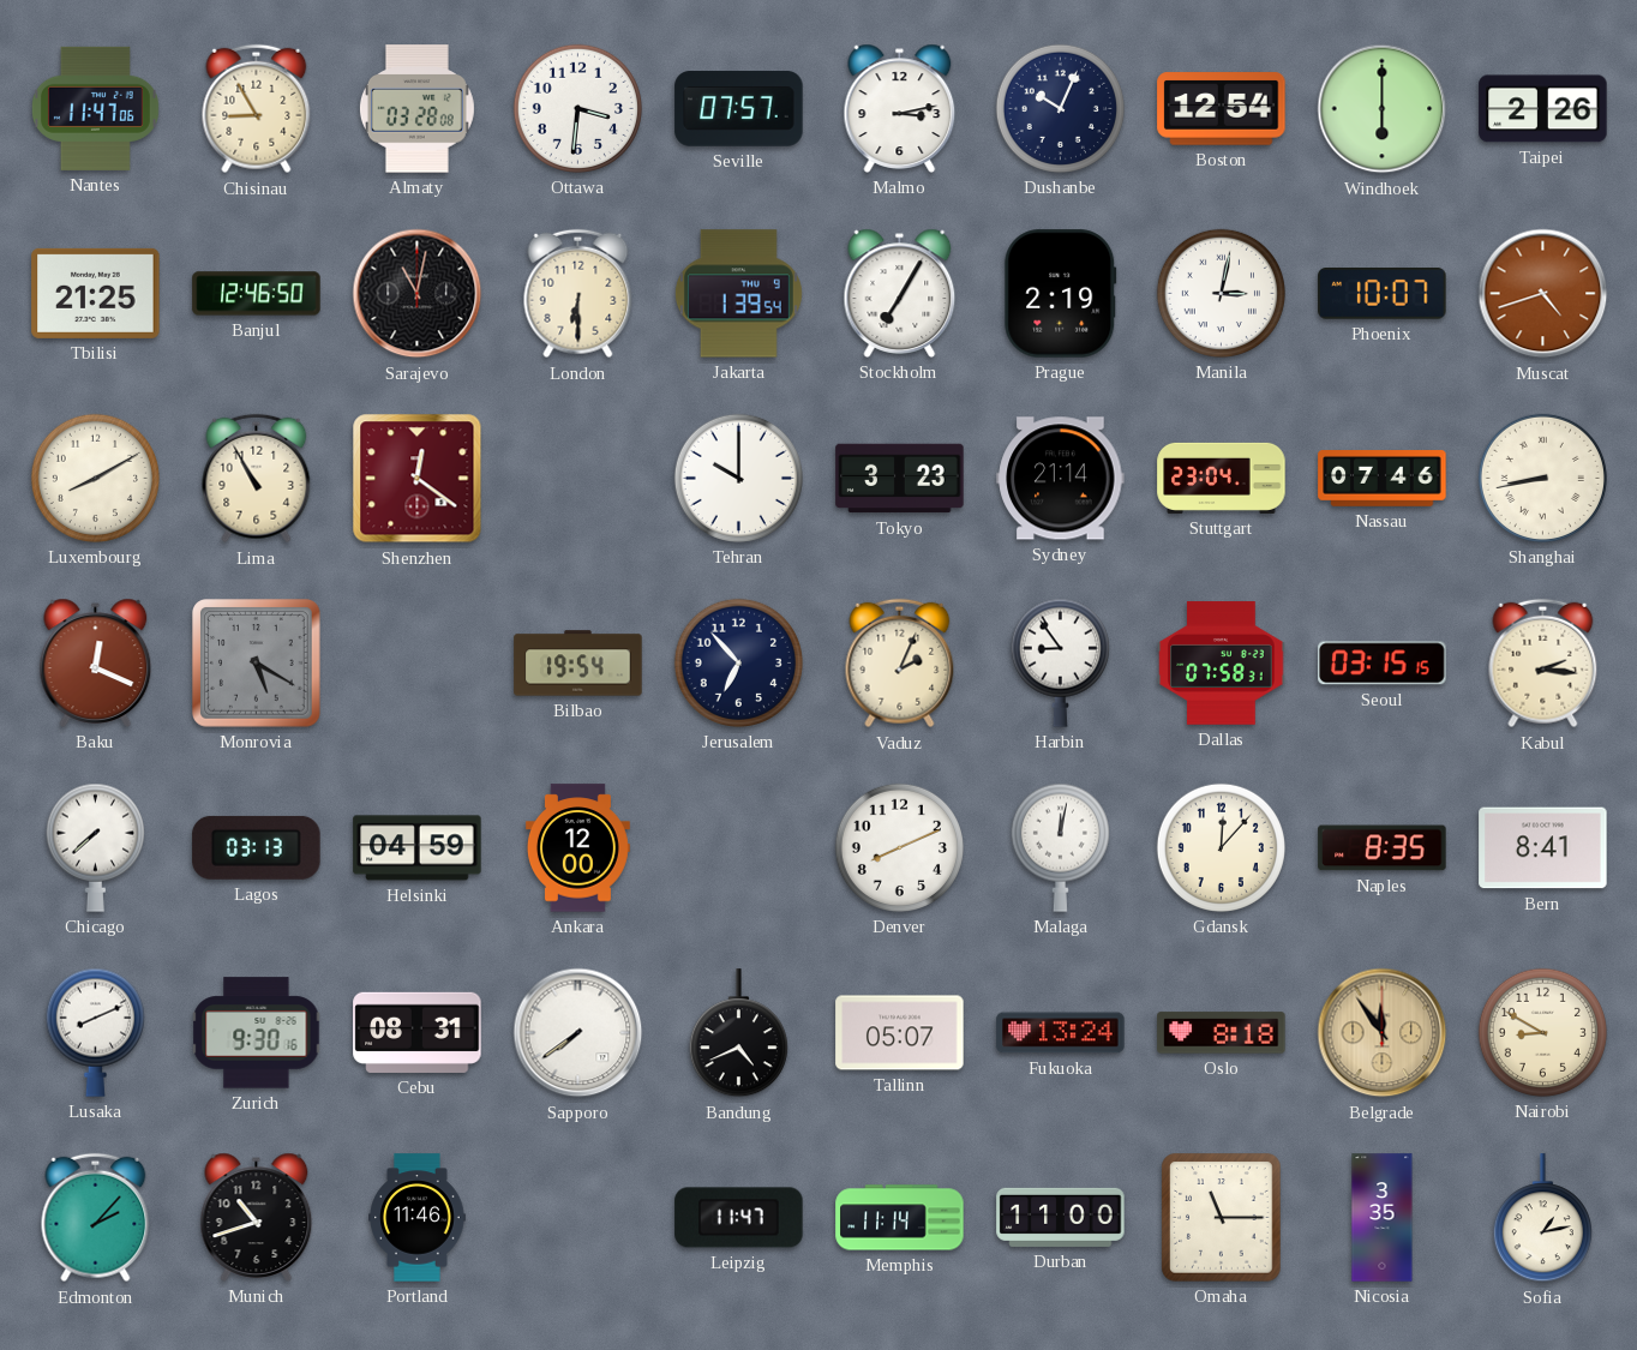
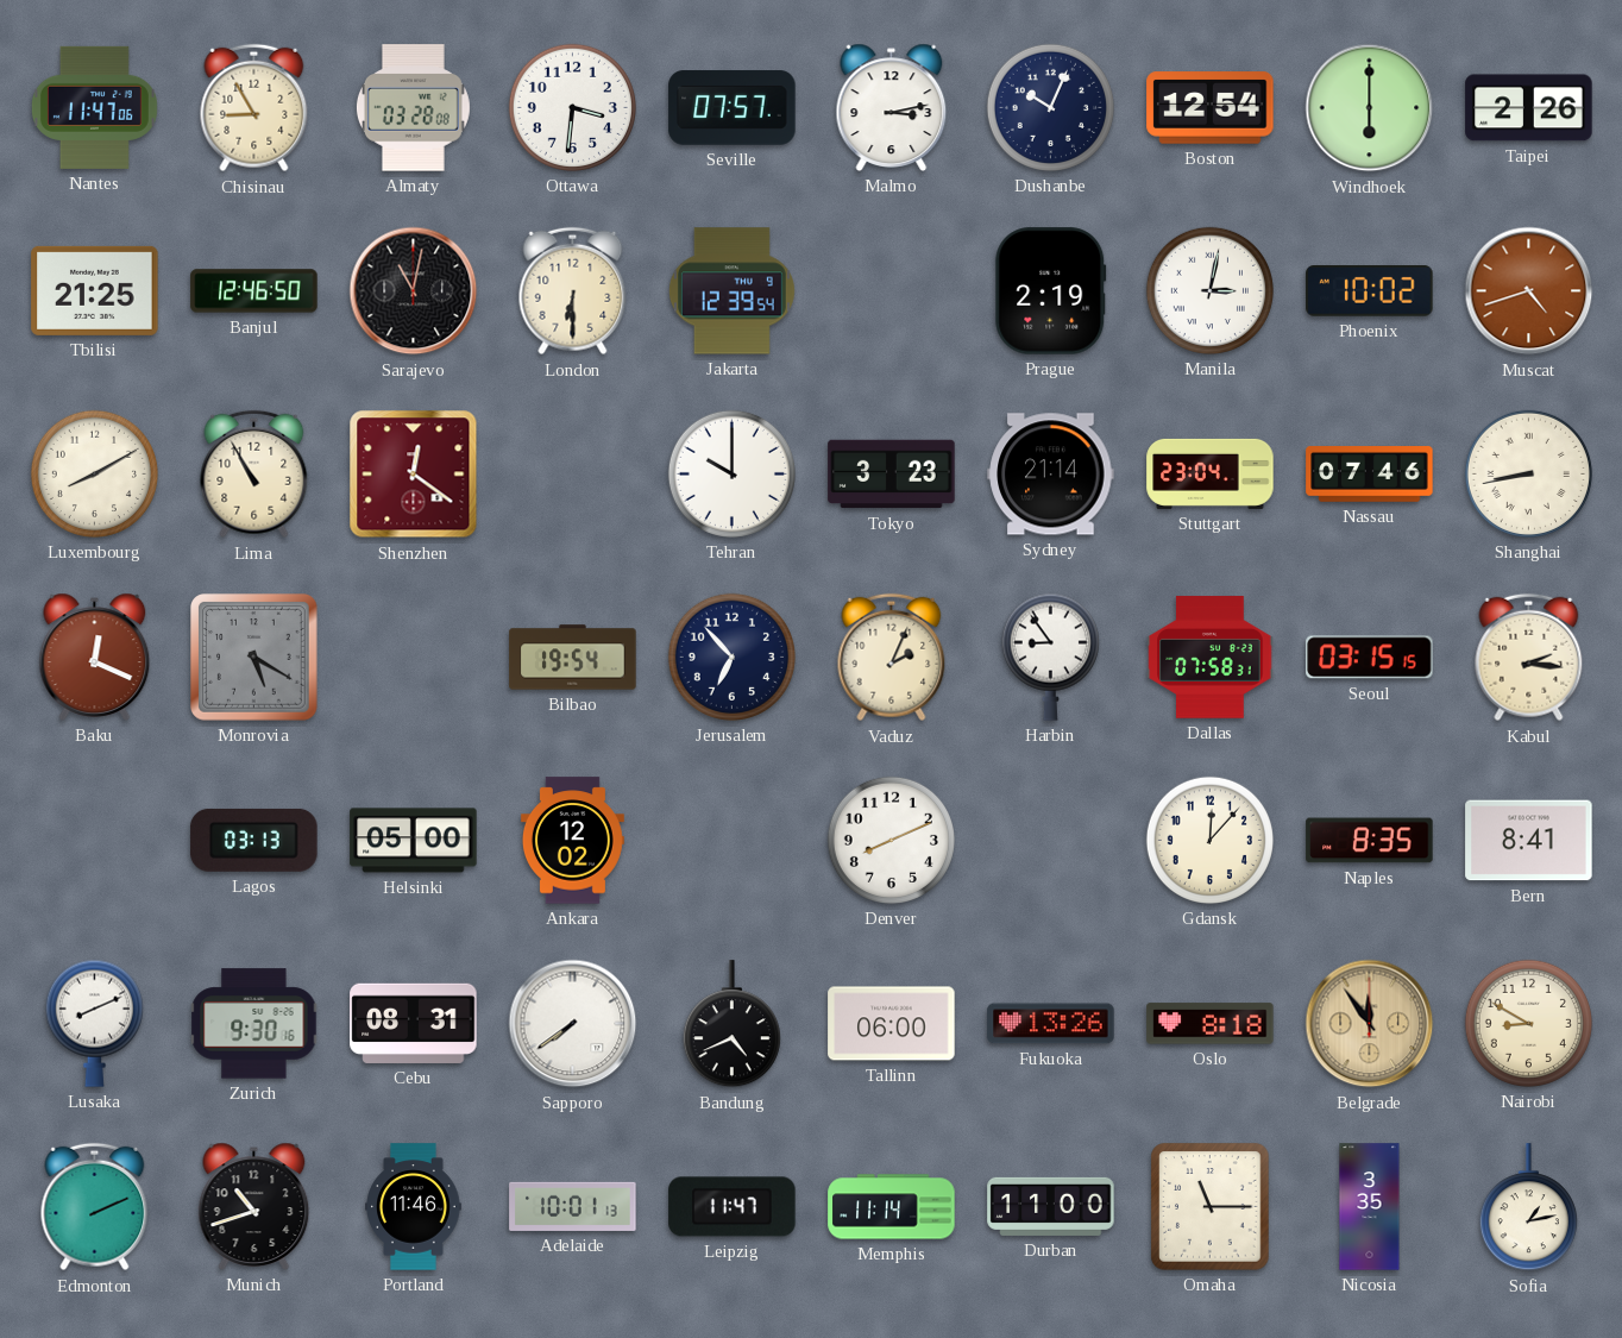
Jakarta: 1:39 -> 12:39
Stockholm: 7:05 -> none
Phoenix: 10:07 -> 10:02
Chicago: 7:38 -> none
Helsinki: 04:59 -> 05:00
Ankara: 12:00 -> 12:02
Malaga: 12:02 -> none
Tallinn: 05:07 -> 06:00
Fukuoka: 13:24 -> 13:26
Edmonton: 2:07 -> 2:11
Adelaide: none -> 10:01
